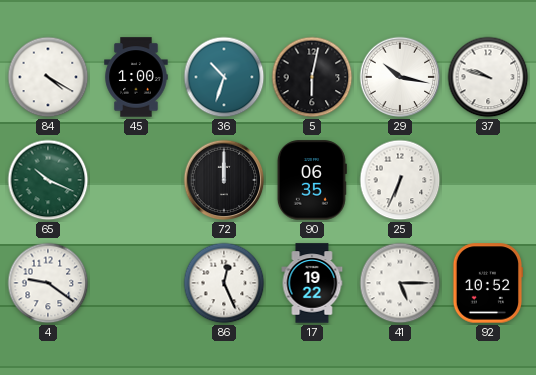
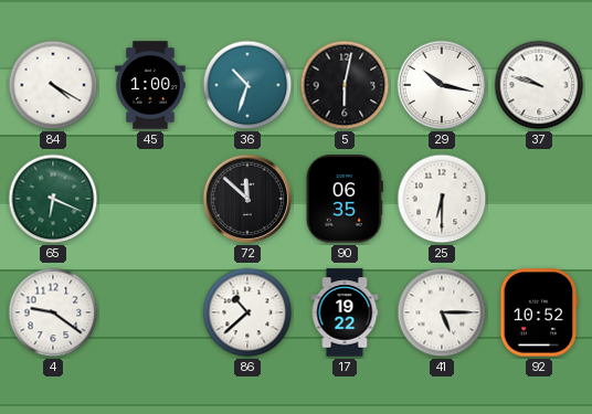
65: 10:19 -> 6:19
72: 12:00 -> 11:52
25: 6:34 -> 6:30
86: 12:26 -> 10:38
